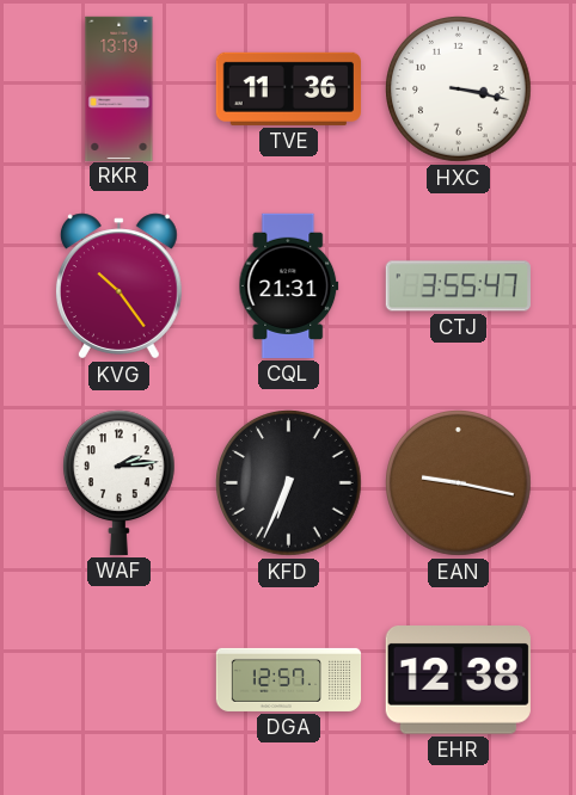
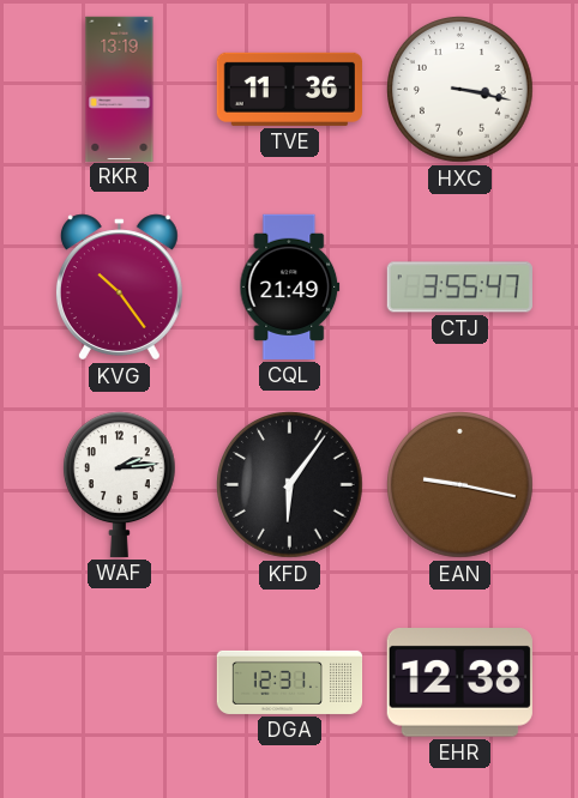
CQL: 21:31 -> 21:49
KFD: 6:34 -> 6:06
DGA: 12:57 -> 12:31
